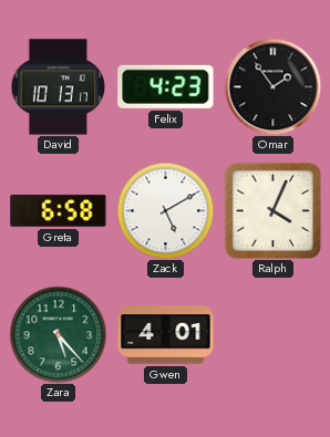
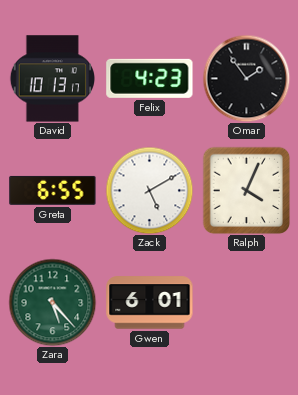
Greta: 6:58 -> 6:55
Gwen: 4:01 -> 6:01
